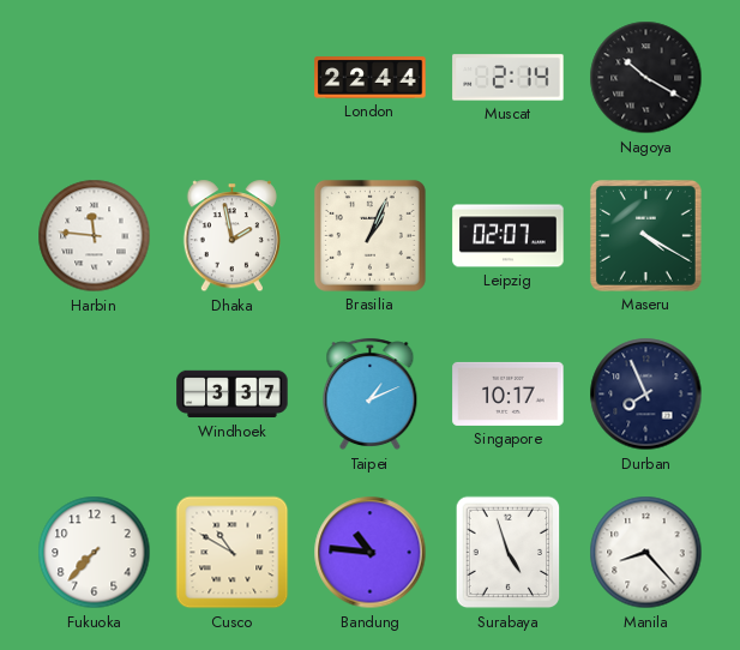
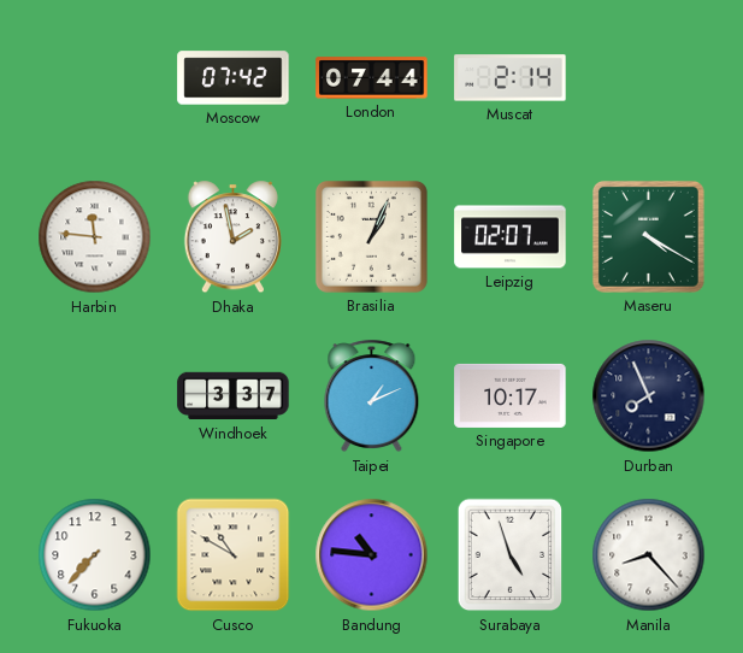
Moscow: none -> 07:42
London: 22:44 -> 07:44
Nagoya: 10:20 -> none
